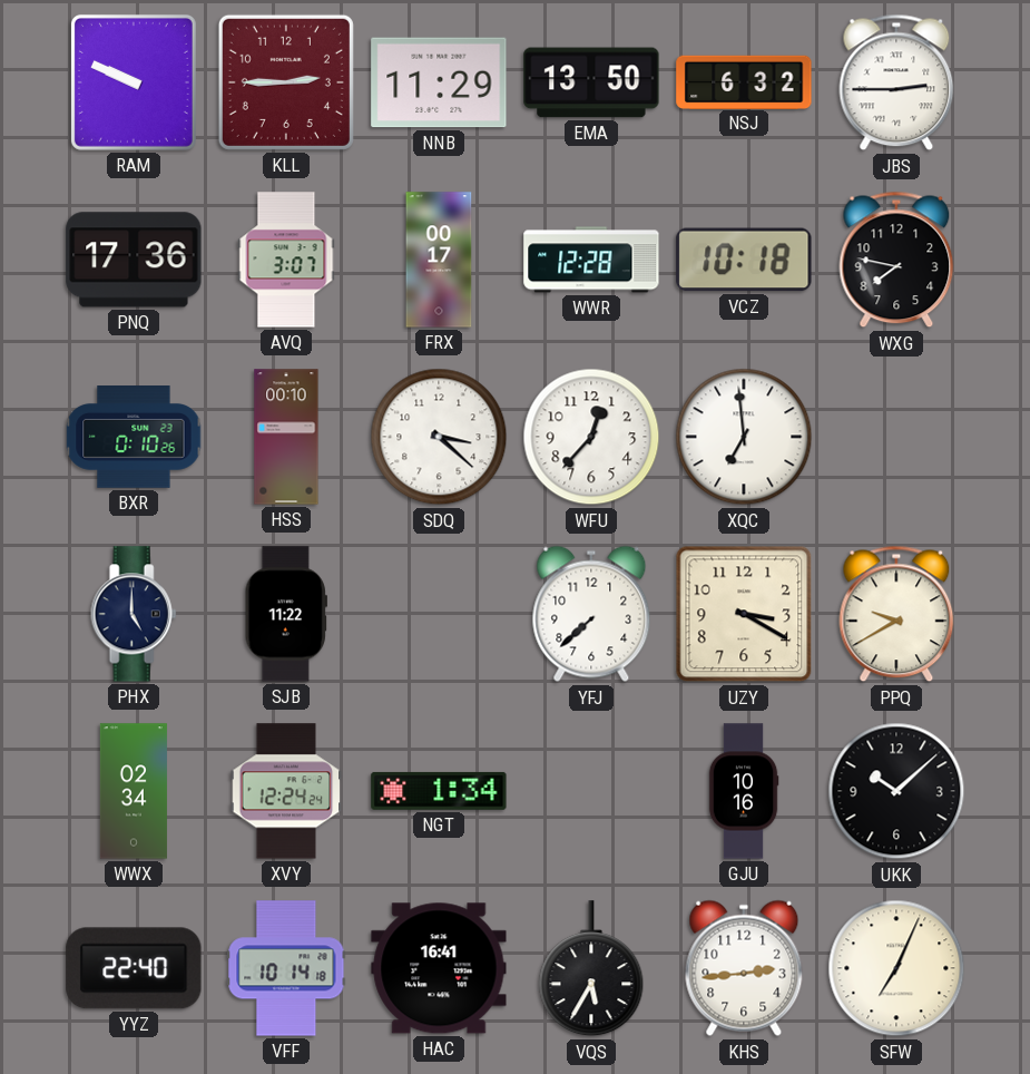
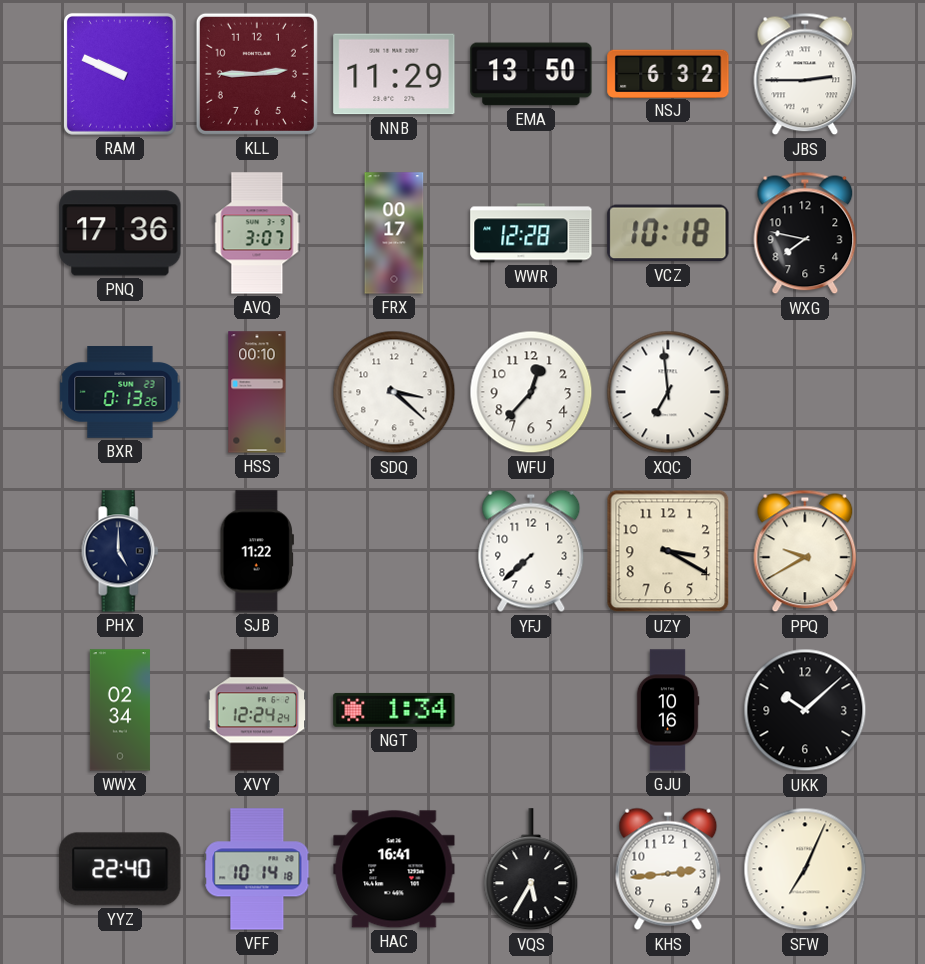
BXR: 0:10 -> 0:13
